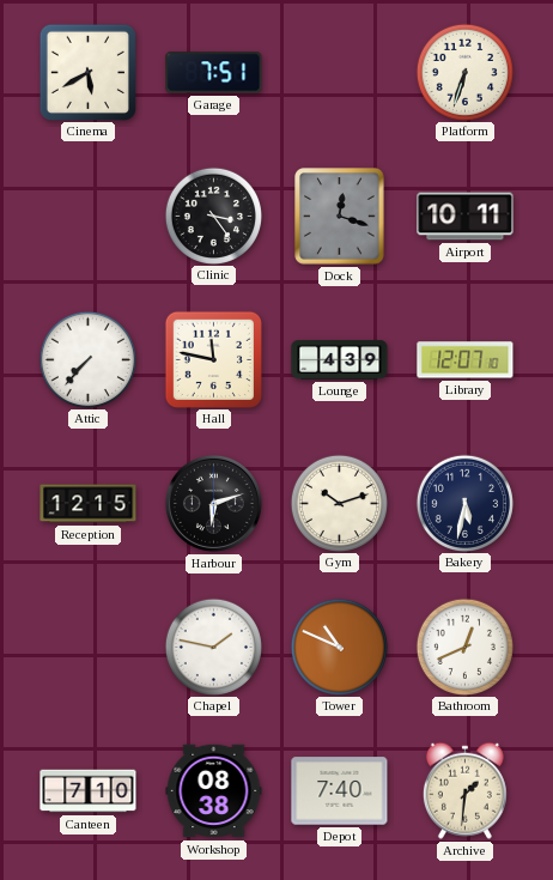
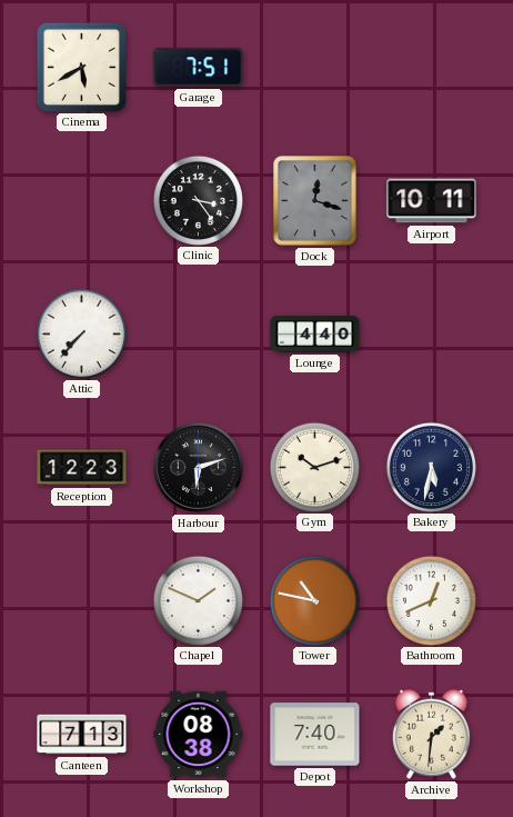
Platform: 6:33 -> none
Hall: 11:47 -> none
Lounge: 4:39 -> 4:40
Library: 12:07 -> none
Reception: 12:15 -> 12:23
Chapel: 1:47 -> 1:49
Tower: 10:49 -> 10:47
Canteen: 7:10 -> 7:13
